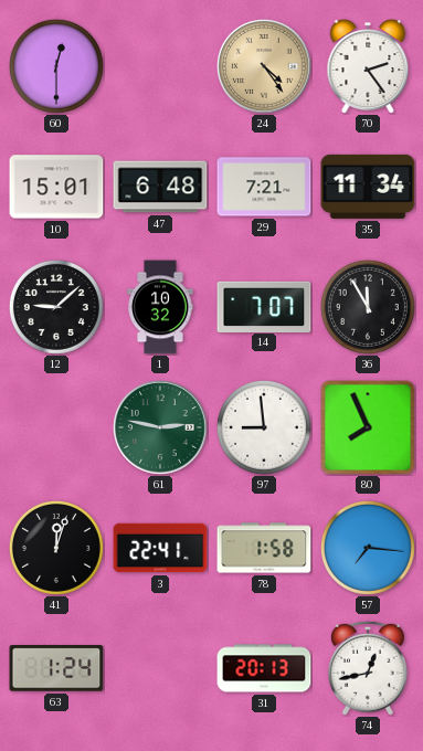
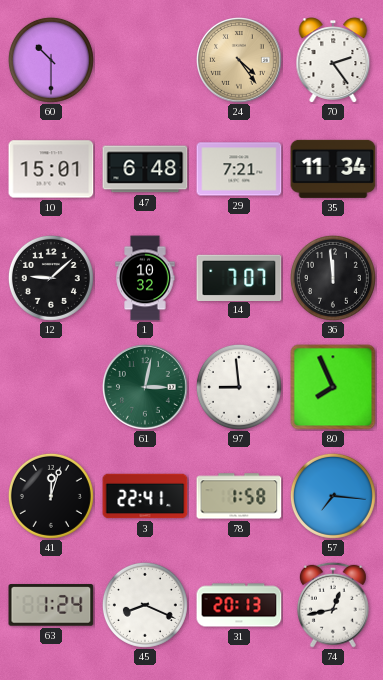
60: 12:30 -> 10:30
36: 11:55 -> 11:59
61: 2:47 -> 3:02
45: none -> 8:19
